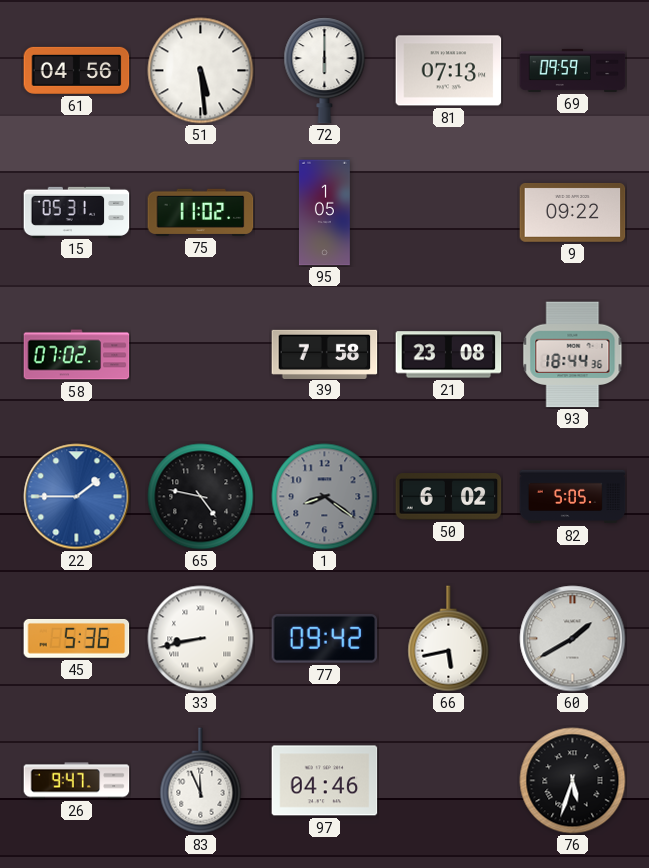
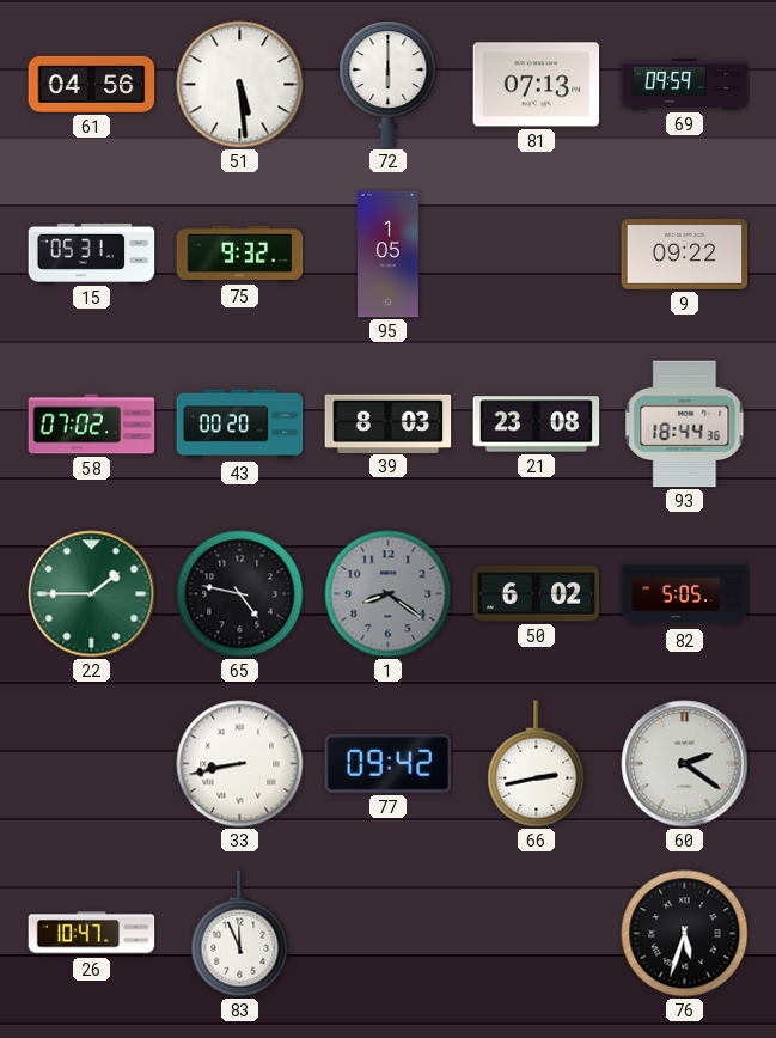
75: 11:02 -> 9:32
43: none -> 00:20
39: 7:58 -> 8:03
22 dial: blue -> green
45: 5:36 -> none
66: 5:43 -> 2:43
60: 1:40 -> 2:21
26: 9:47 -> 10:47
97: 04:46 -> none
